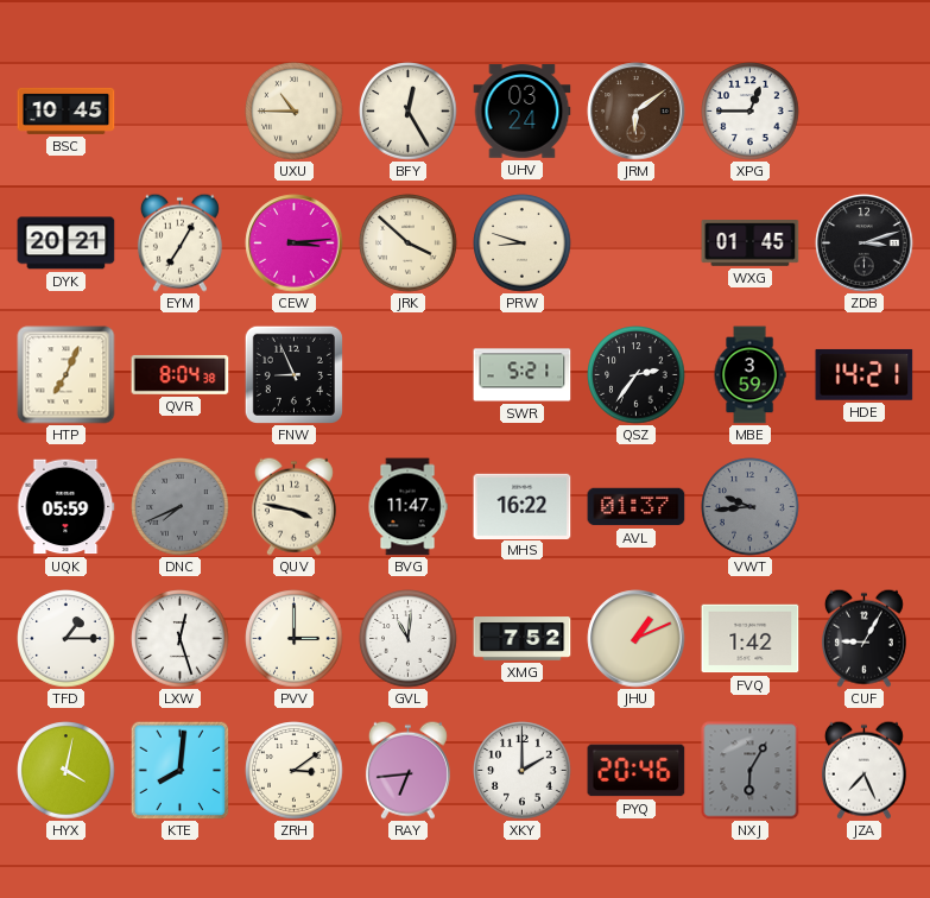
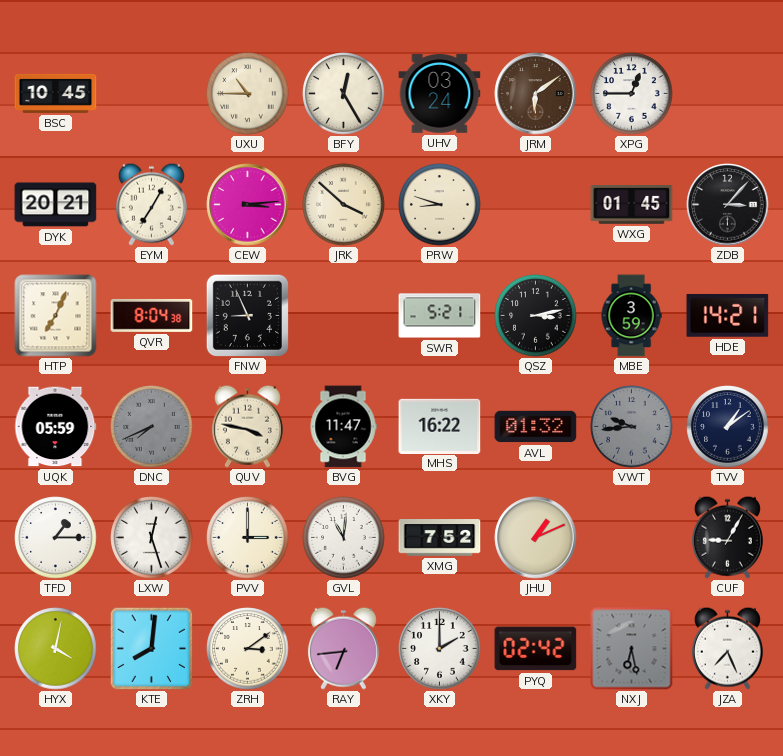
ZDB: 3:12 -> 3:07
QSZ: 2:36 -> 3:13
AVL: 01:37 -> 01:32
TVV: none -> 1:09
FVQ: 1:42 -> none
PYQ: 20:46 -> 02:42
NXJ: 6:05 -> 6:28
